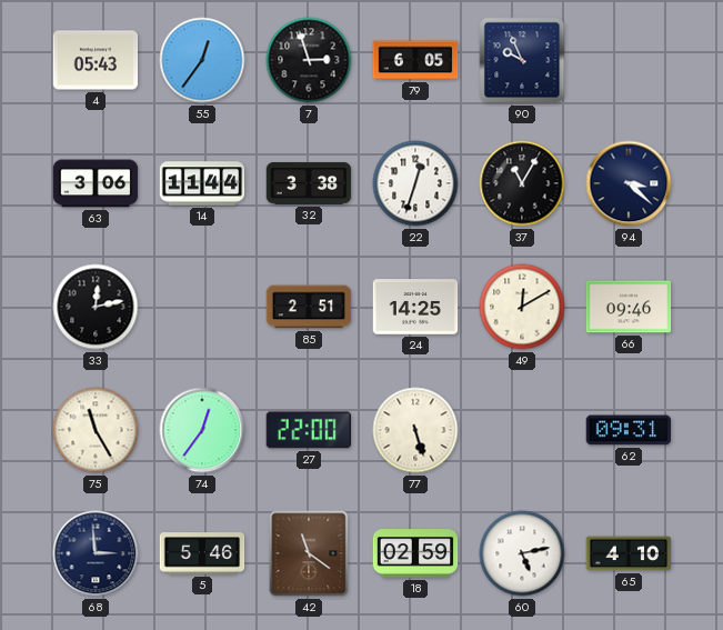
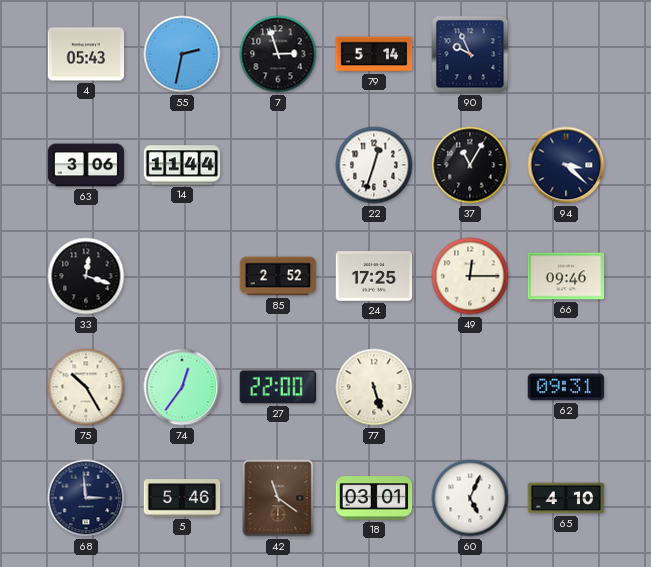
55: 12:36 -> 2:32
79: 6:05 -> 5:14
32: 3:38 -> none
33: 12:13 -> 12:18
85: 2:51 -> 2:52
24: 14:25 -> 17:25
49: 12:10 -> 12:15
75: 11:25 -> 10:25
18: 02:59 -> 03:01
60: 5:13 -> 5:04
